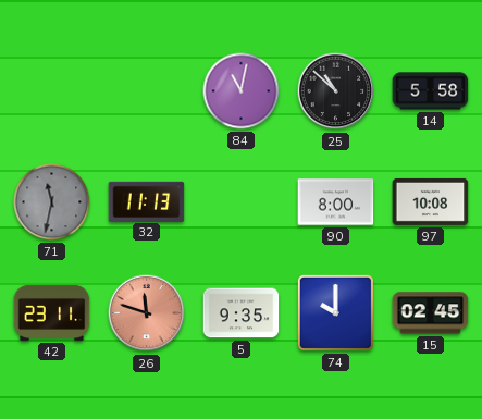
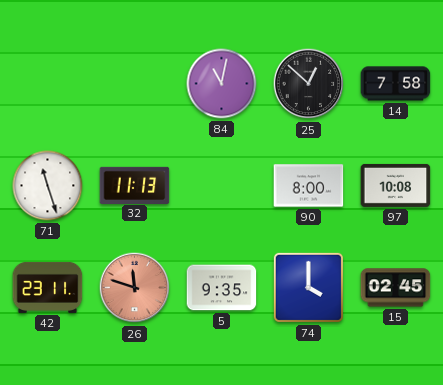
25: 10:52 -> 12:52
14: 5:58 -> 7:58
71: 11:32 -> 11:27
71 dial: grey -> white
74: 10:00 -> 4:00
